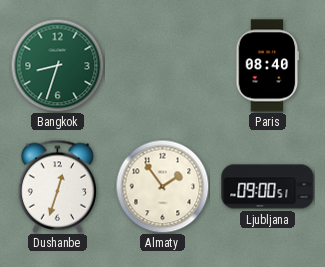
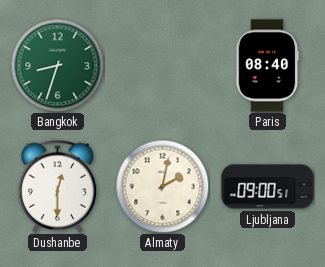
Dushanbe: 12:33 -> 12:30
Almaty: 1:54 -> 2:02
